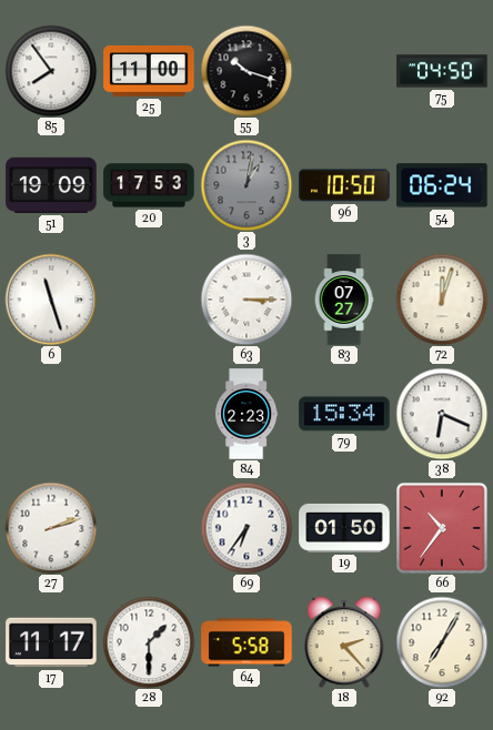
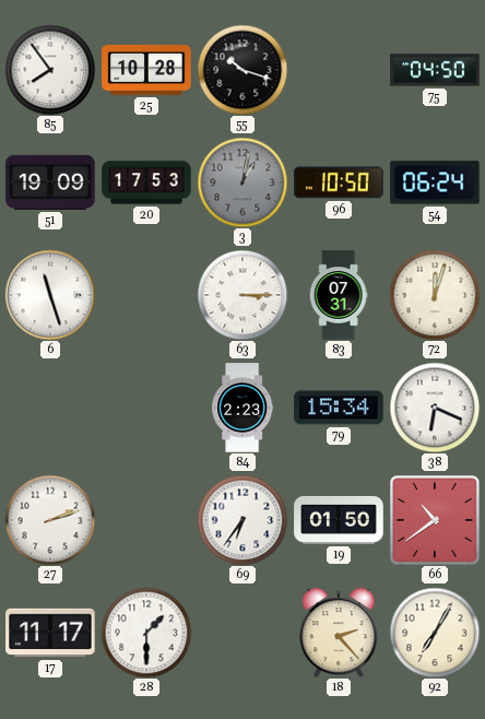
25: 11:00 -> 10:28
83: 07:27 -> 07:31
66: 10:36 -> 10:39
64: 5:58 -> none
